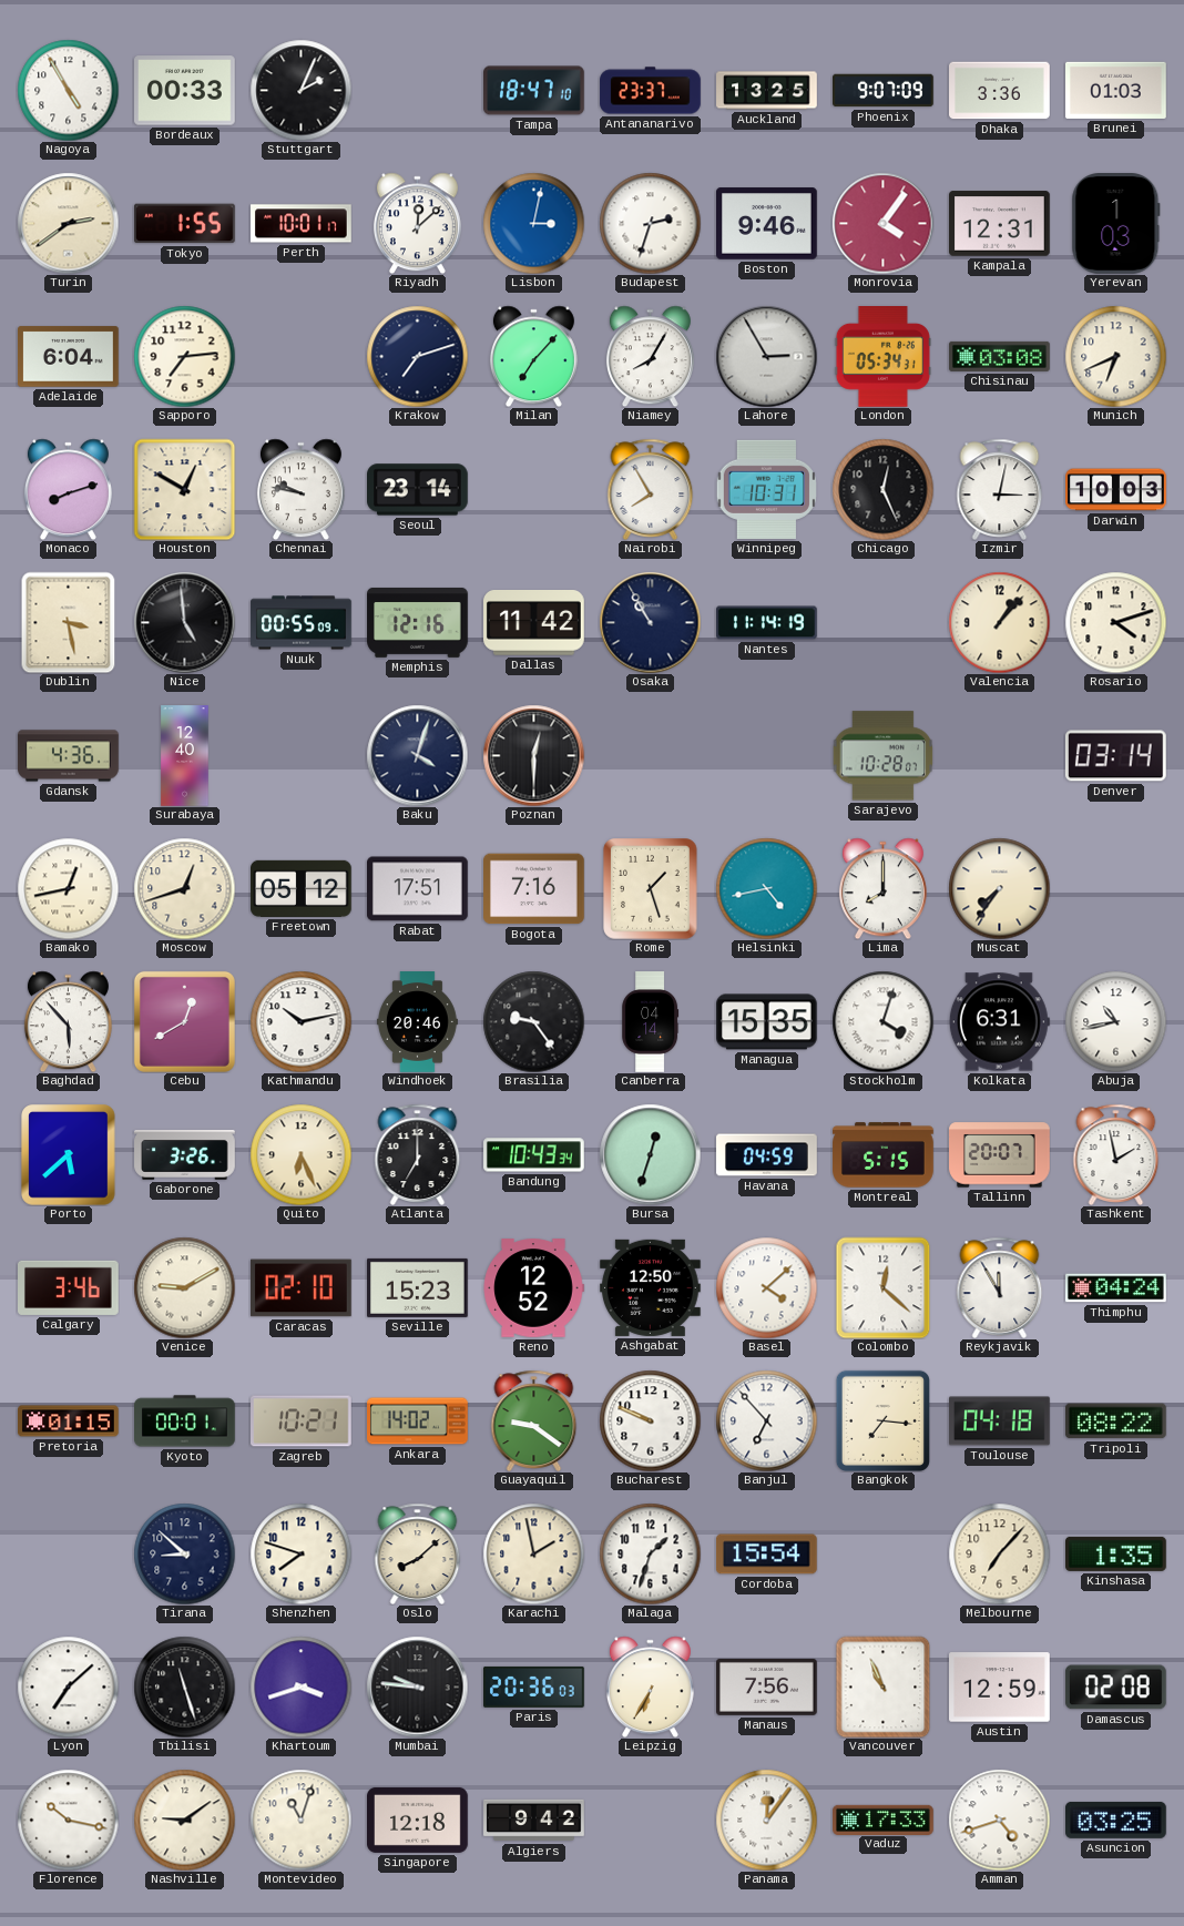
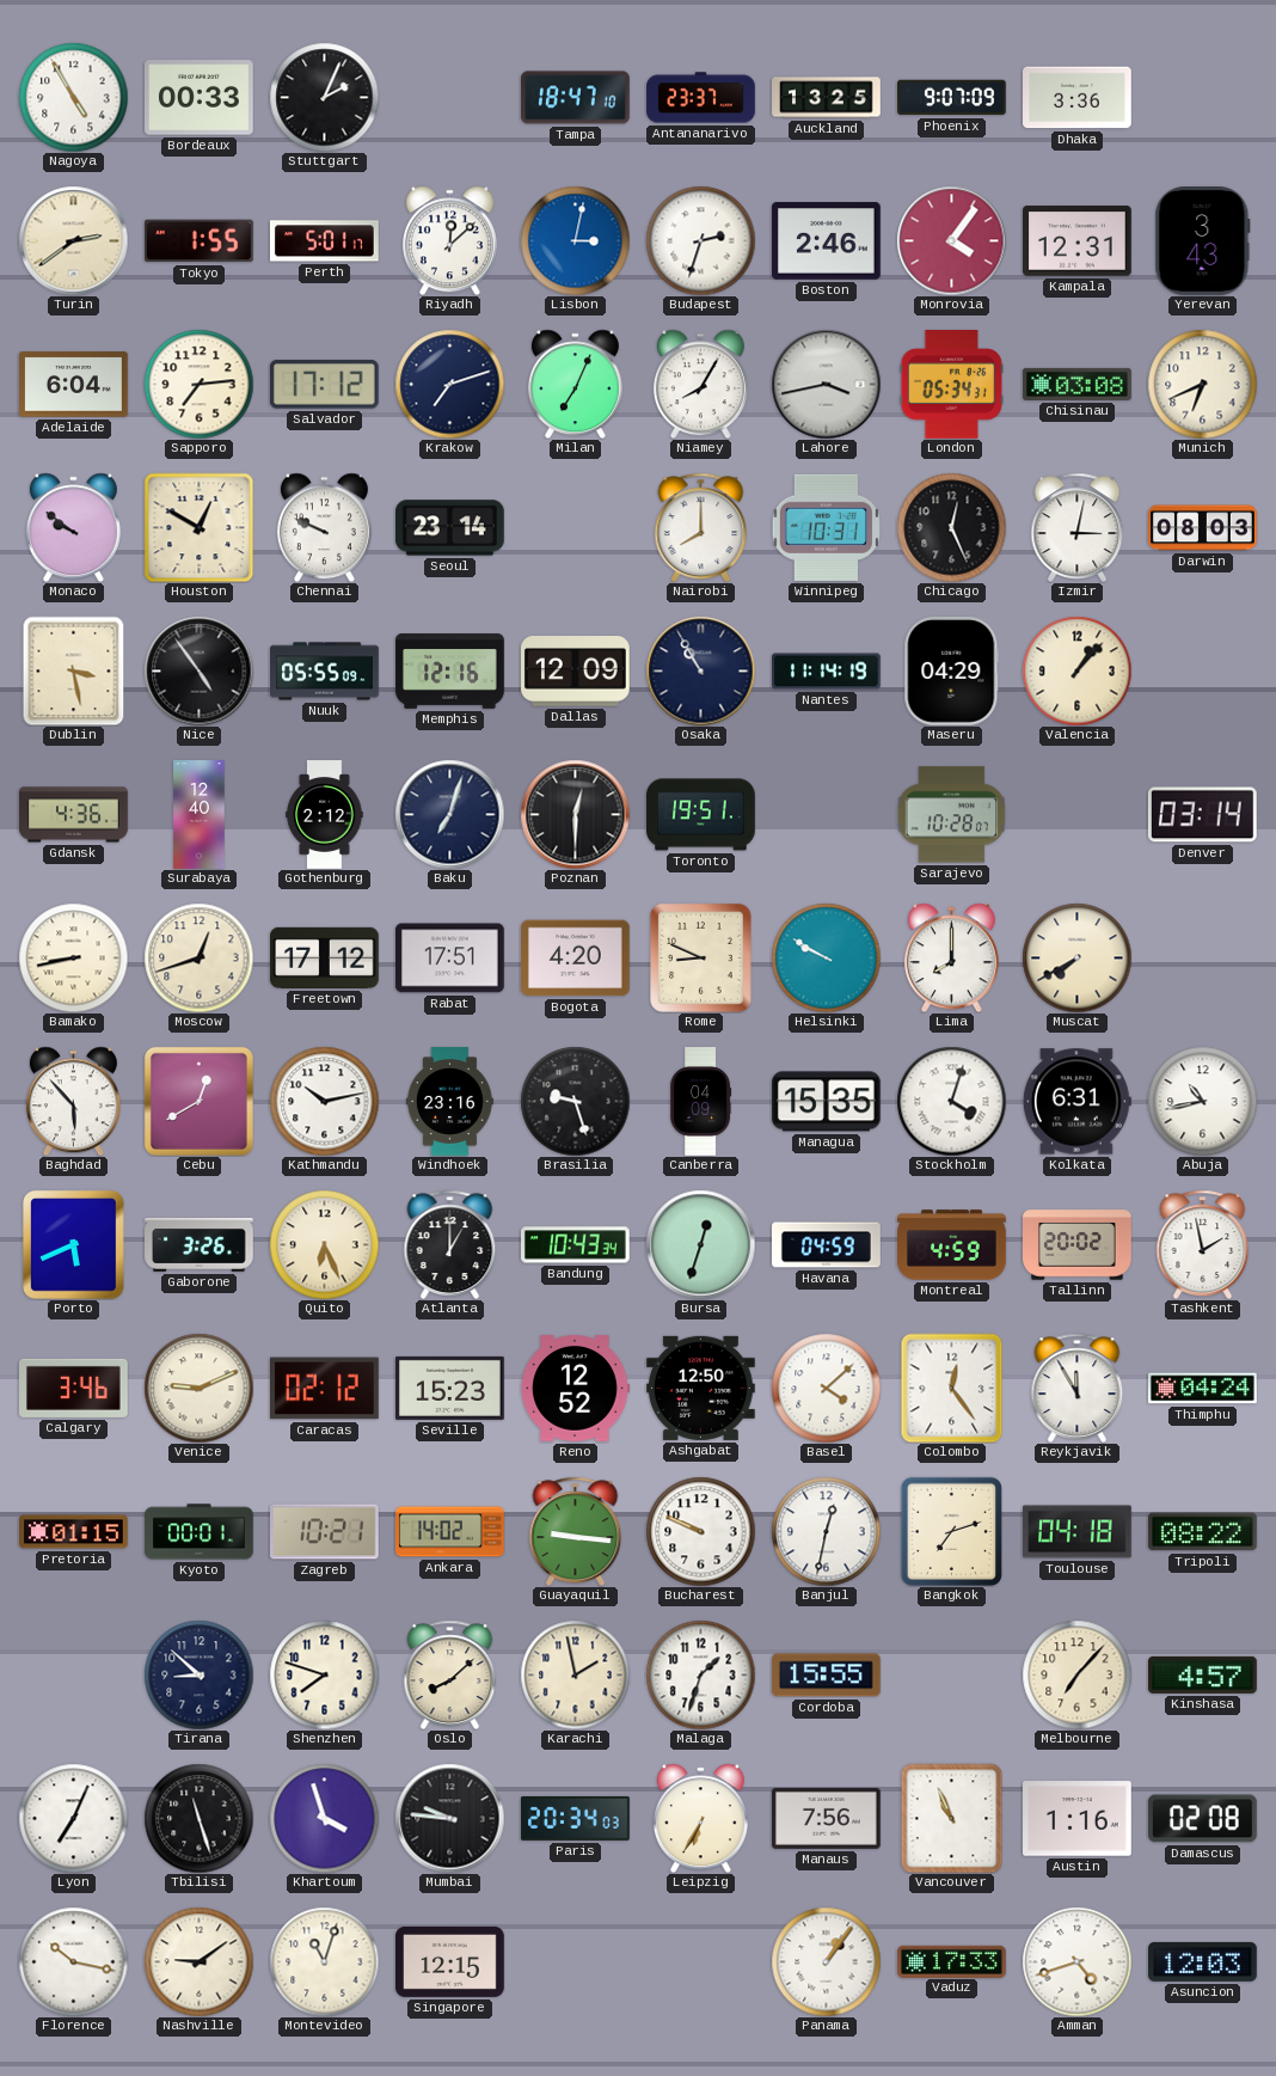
Brunei: 01:03 -> none
Perth: 10:01 -> 5:01
Boston: 9:46 -> 2:46
Yerevan: 1:03 -> 3:43
Salvador: none -> 17:12
Milan: 7:07 -> 7:04
Lahore: 2:55 -> 3:43
Monaco: 8:12 -> 9:51
Chennai: 9:47 -> 9:49
Nairobi: 7:55 -> 8:00
Darwin: 10:03 -> 08:03
Nice: 4:59 -> 4:54
Nuuk: 00:55 -> 05:55
Dallas: 11:42 -> 12:09
Maseru: none -> 04:29
Rosario: 4:12 -> none
Gothenburg: none -> 2:12
Baku: 4:03 -> 7:03
Toronto: none -> 19:51
Bamako: 12:43 -> 8:43
Freetown: 05:12 -> 17:12
Bogota: 7:16 -> 4:20
Rome: 1:27 -> 8:49
Helsinki: 4:43 -> 9:50
Muscat: 7:36 -> 7:40
Windhoek: 20:46 -> 23:16
Brasilia: 9:24 -> 9:27
Canberra: 04:14 -> 04:09
Porto: 5:38 -> 5:41
Atlanta: 7:00 -> 1:00
Montreal: 5:15 -> 4:59
Tallinn: 20:07 -> 20:02
Venice: 9:10 -> 9:11
Caracas: 02:10 -> 02:12
Colombo: 12:22 -> 12:24
Guayaquil: 9:21 -> 9:16
Banjul: 6:53 -> 12:32
Bangkok: 7:16 -> 7:12
Cordoba: 15:54 -> 15:55
Kinshasa: 1:35 -> 4:57
Lyon: 7:08 -> 7:04
Khartoum: 3:42 -> 3:57
Paris: 20:36 -> 20:34
Austin: 12:59 -> 1:16
Singapore: 12:18 -> 12:15
Algiers: 9:42 -> none
Panama: 12:06 -> 1:06
Asuncion: 03:25 -> 12:03
